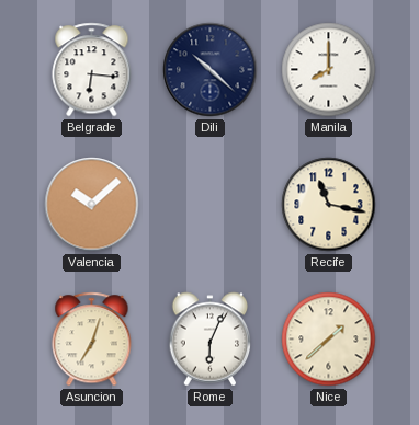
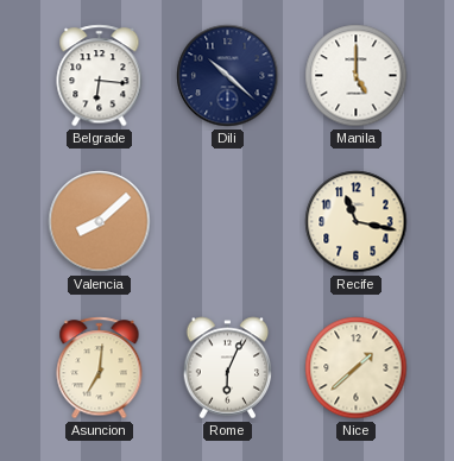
Manila: 8:00 -> 5:00
Valencia: 10:08 -> 8:08
Asuncion: 7:03 -> 7:01
